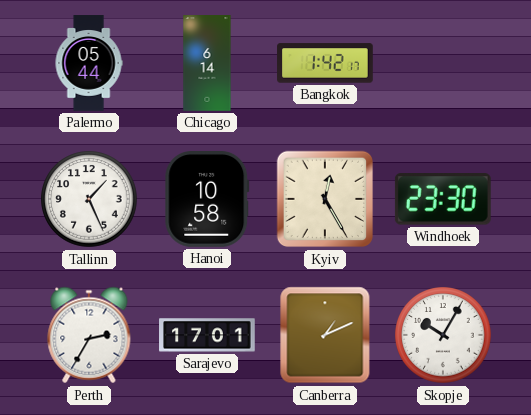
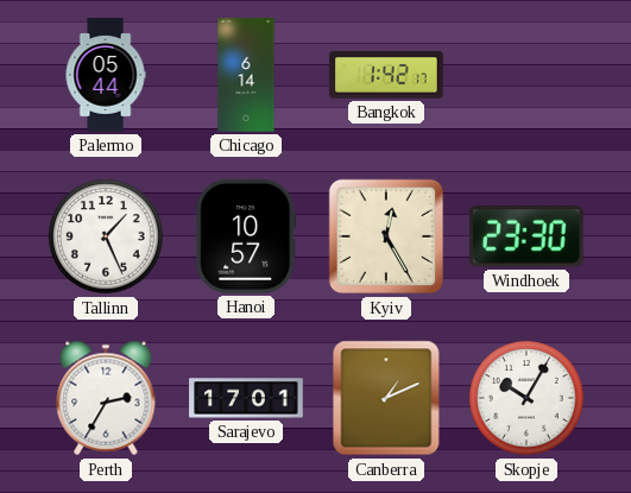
Hanoi: 10:58 -> 10:57
